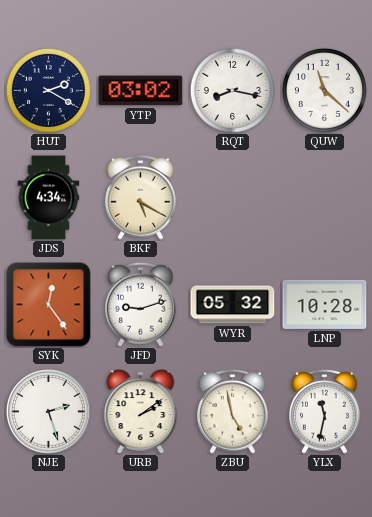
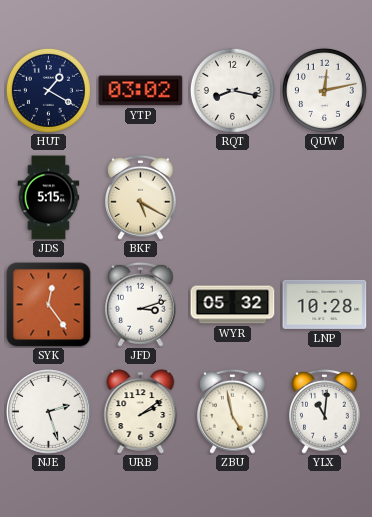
HUT: 2:20 -> 1:20
QUW: 11:22 -> 12:13
JDS: 4:34 -> 5:15
JFD: 9:12 -> 3:12
YLX: 11:32 -> 11:01
